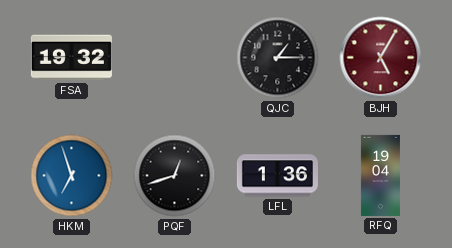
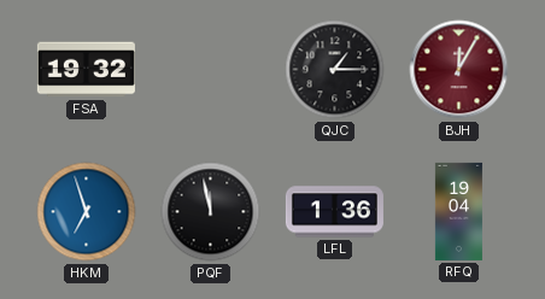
BJH: 5:05 -> 12:05
PQF: 12:42 -> 11:58
